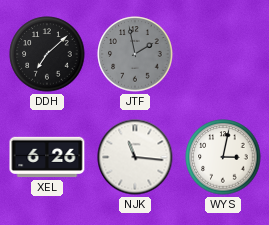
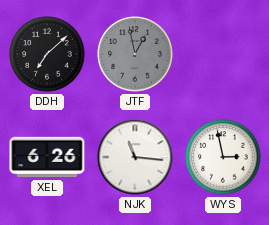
JTF: 1:58 -> 12:58
WYS: 3:02 -> 2:58
